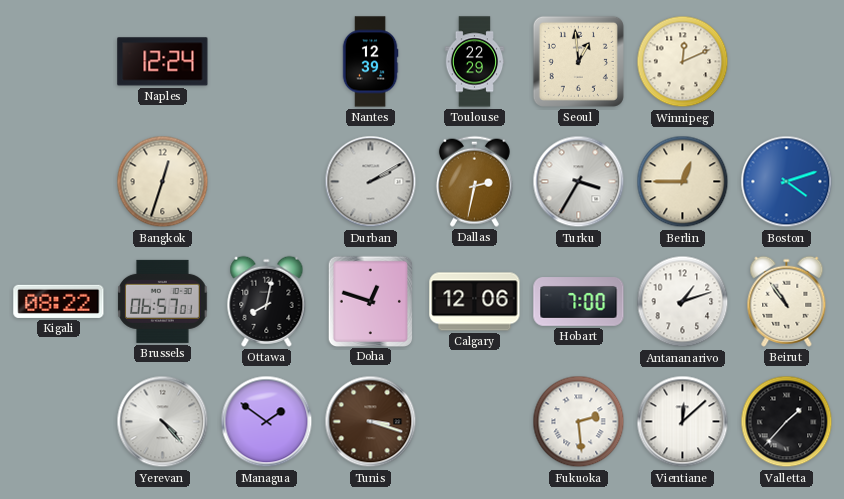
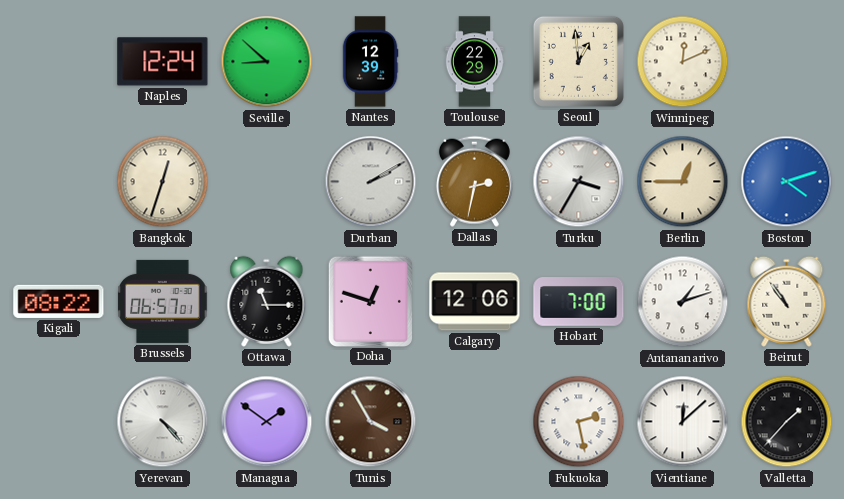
Seville: none -> 8:52
Ottawa: 8:02 -> 11:15
Tunis: 3:18 -> 3:55
Fukuoka: 2:29 -> 2:28
